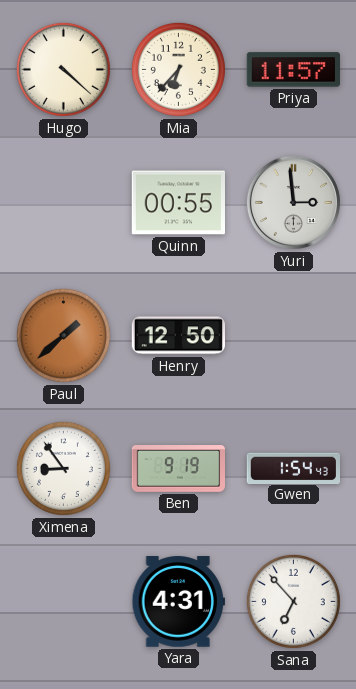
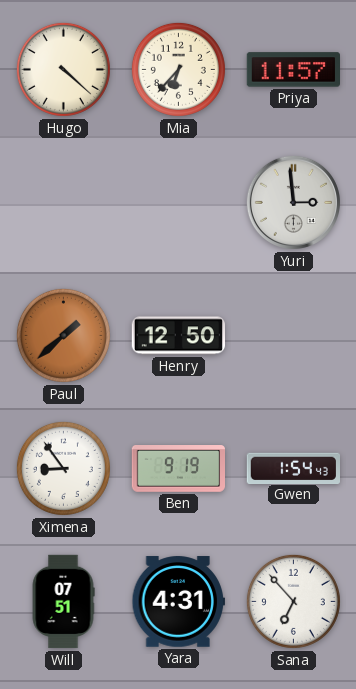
Quinn: 00:55 -> none
Will: none -> 07:51
